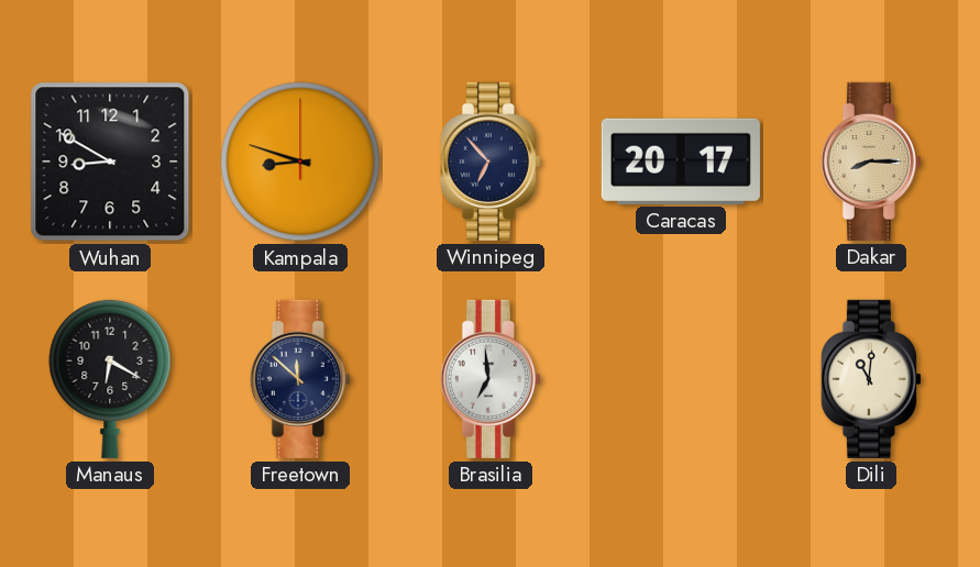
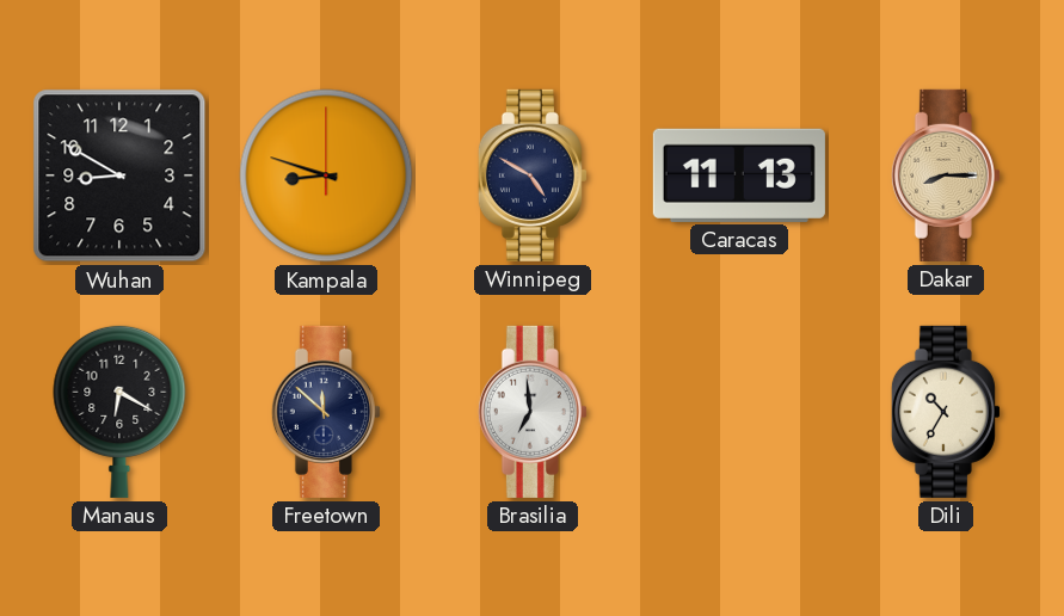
Winnipeg: 6:53 -> 4:50
Caracas: 20:17 -> 11:13
Dili: 11:01 -> 10:35
